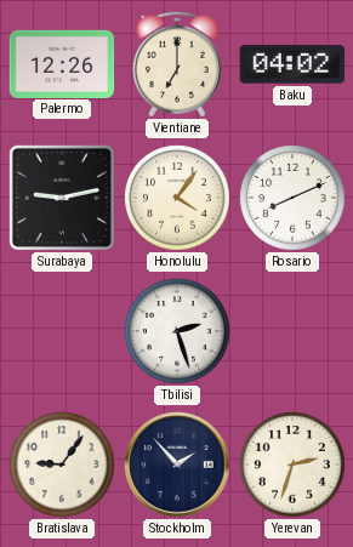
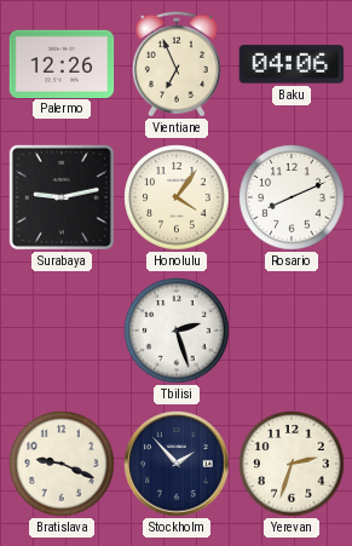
Vientiane: 7:00 -> 6:56
Baku: 04:02 -> 04:06
Bratislava: 9:06 -> 9:19
